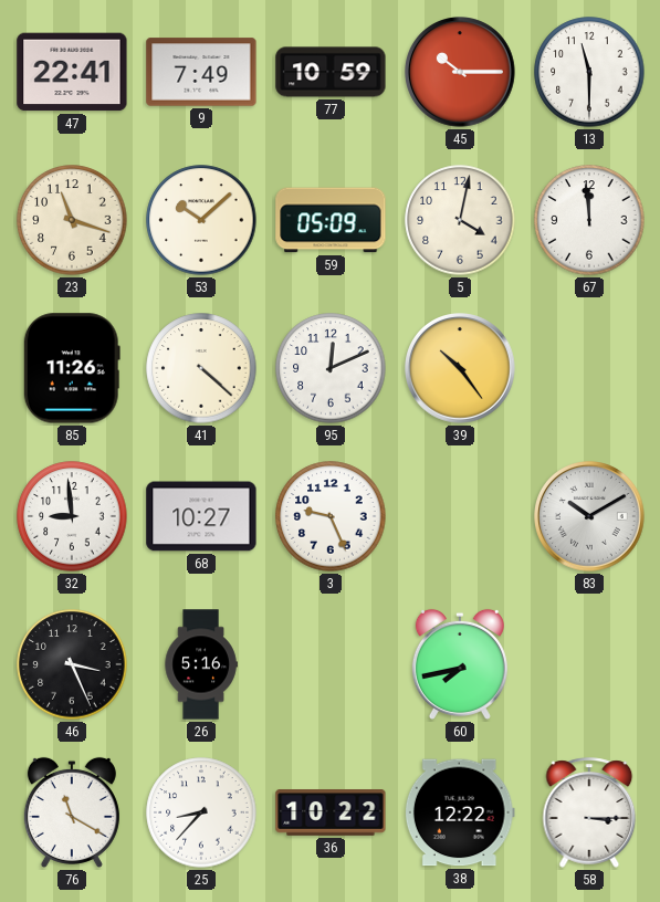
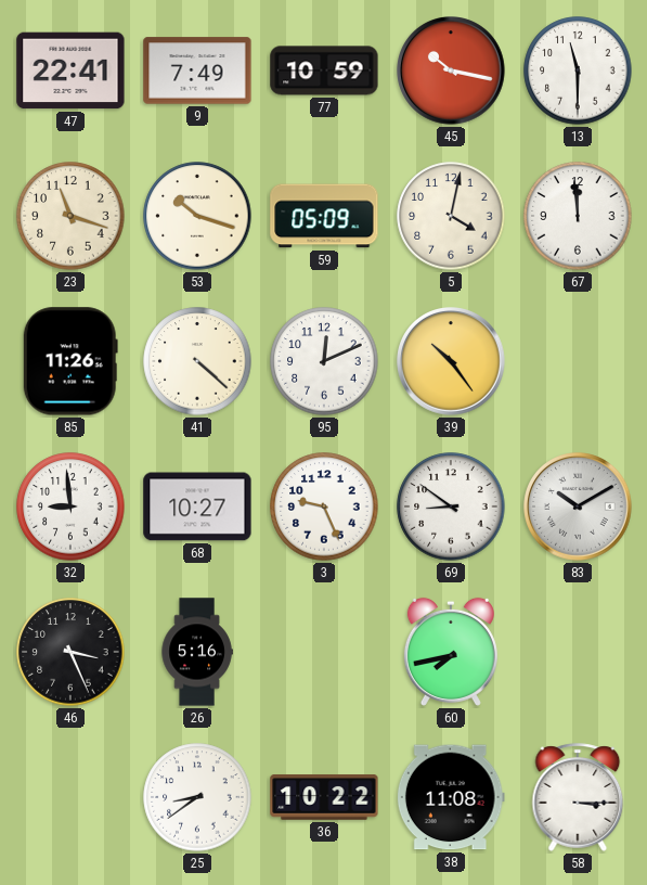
45: 10:15 -> 10:17
53: 10:08 -> 10:18
69: none -> 8:51
76: 11:20 -> none
25: 8:37 -> 8:39
38: 12:22 -> 11:08
